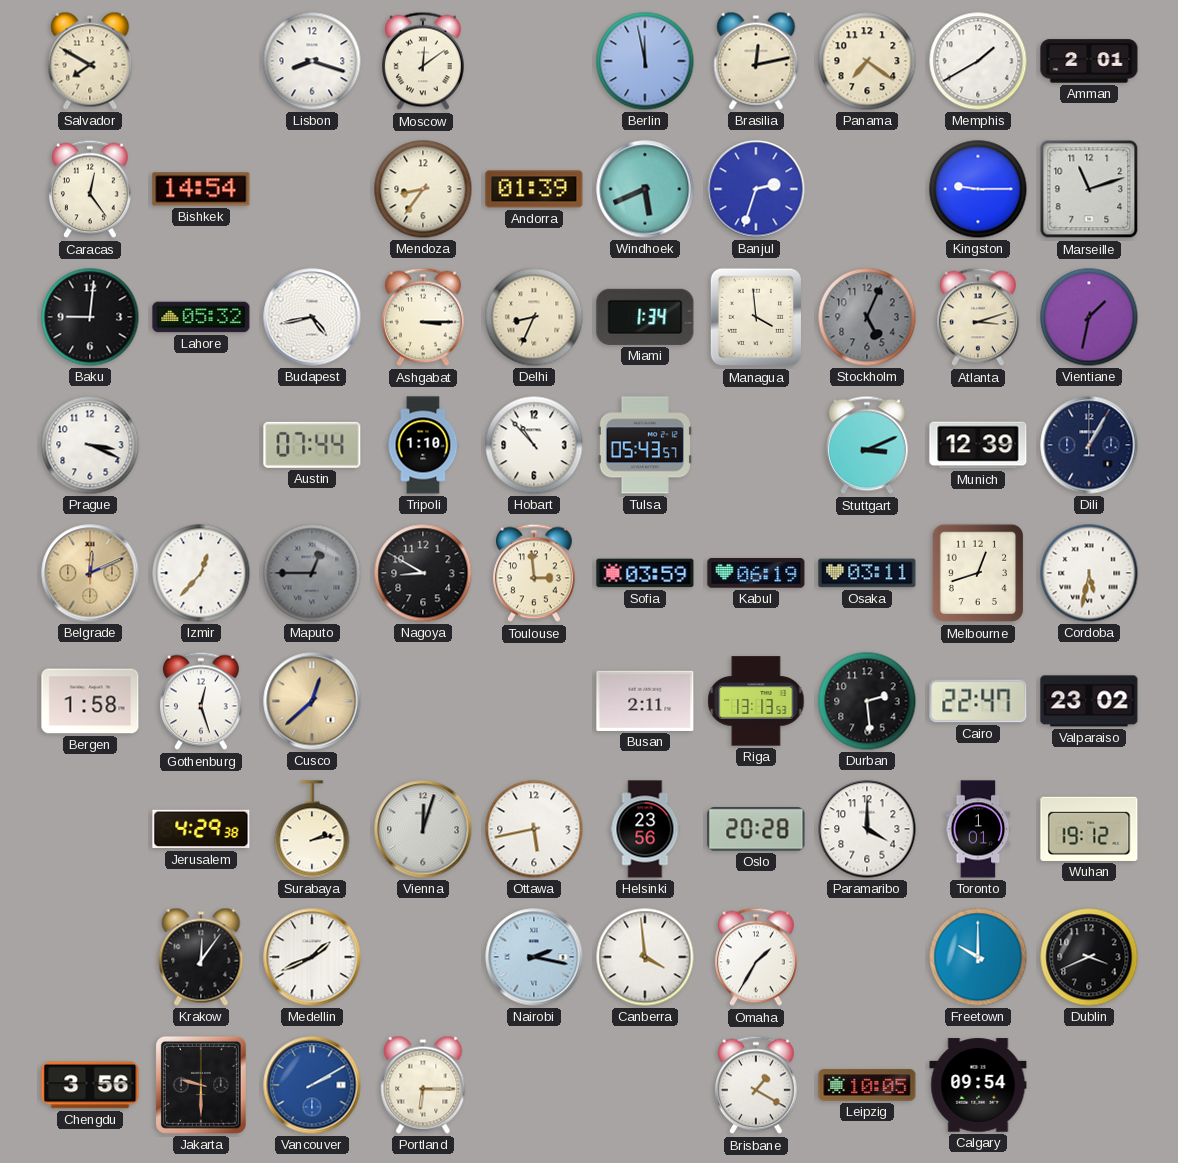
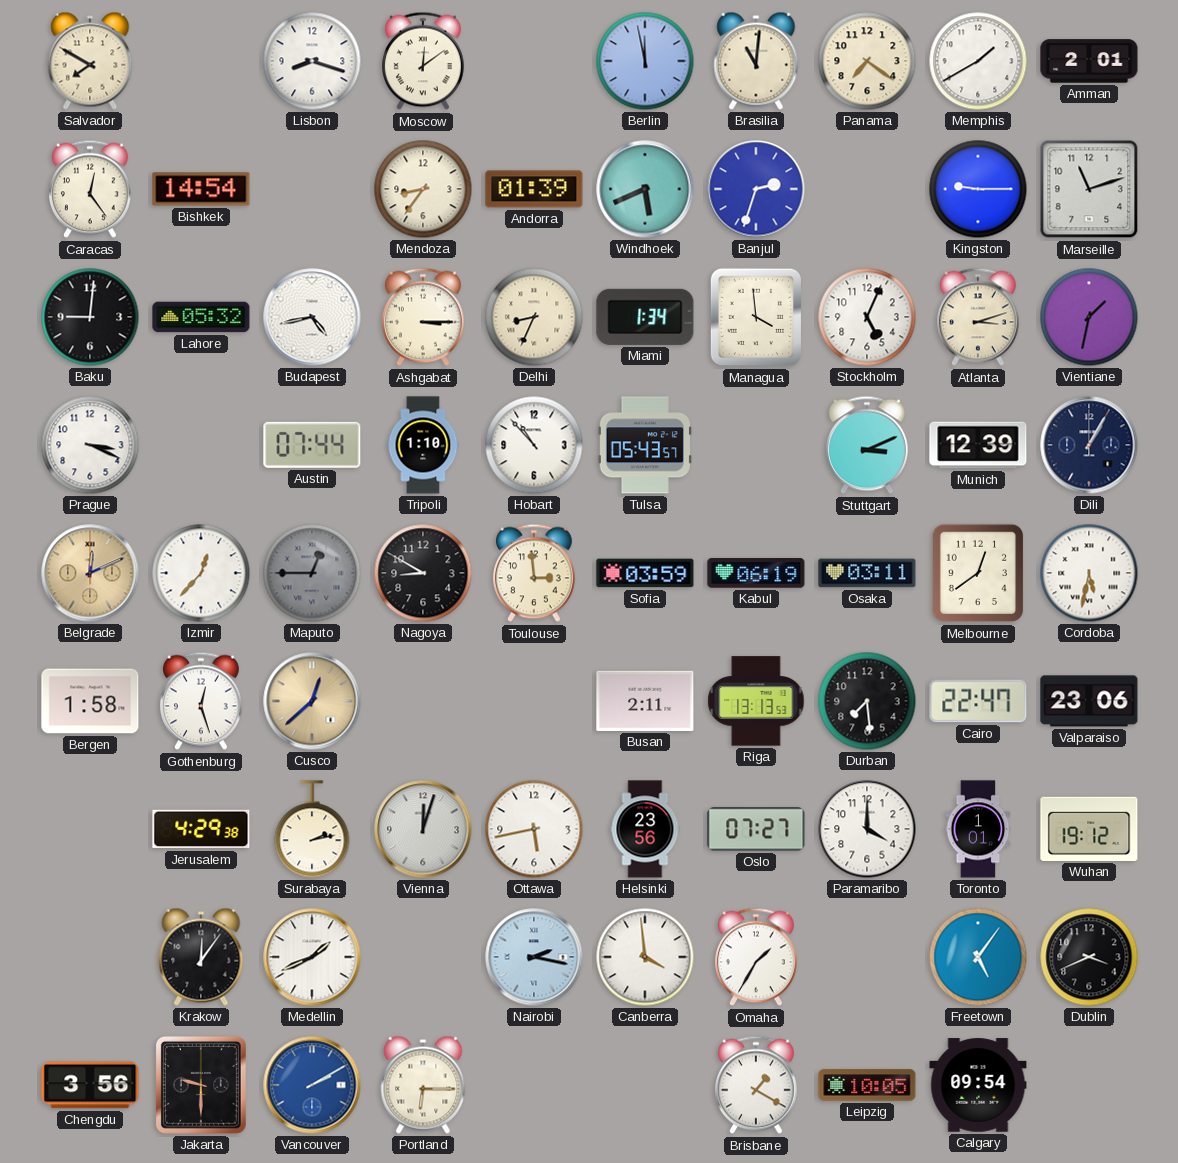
Brasilia: 12:13 -> 11:01
Stockholm dial: grey -> white
Melbourne: 12:42 -> 12:39
Durban: 2:29 -> 7:29
Valparaiso: 23:02 -> 23:06
Oslo: 20:28 -> 07:27
Freetown: 10:00 -> 5:06
